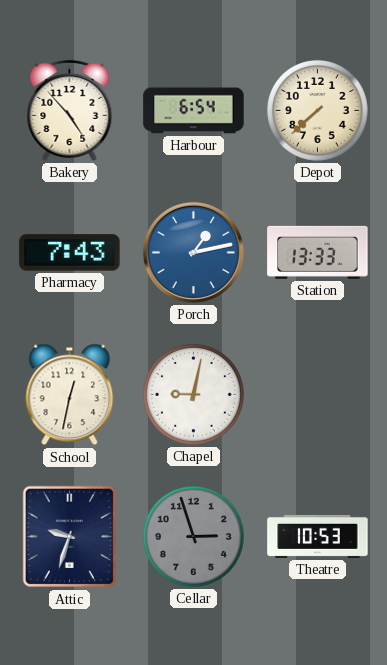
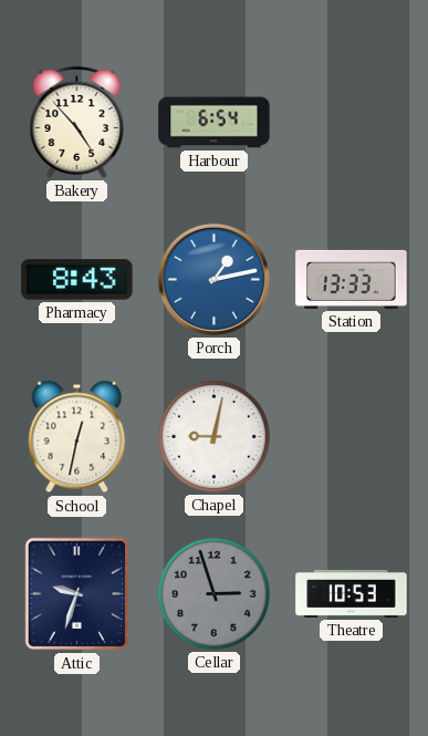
Depot: 7:38 -> none
Pharmacy: 7:43 -> 8:43
